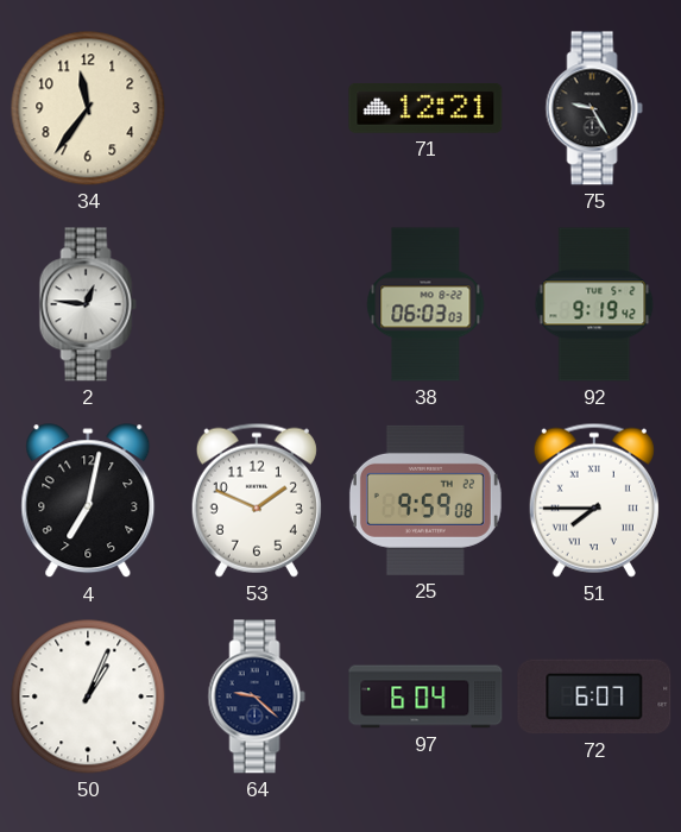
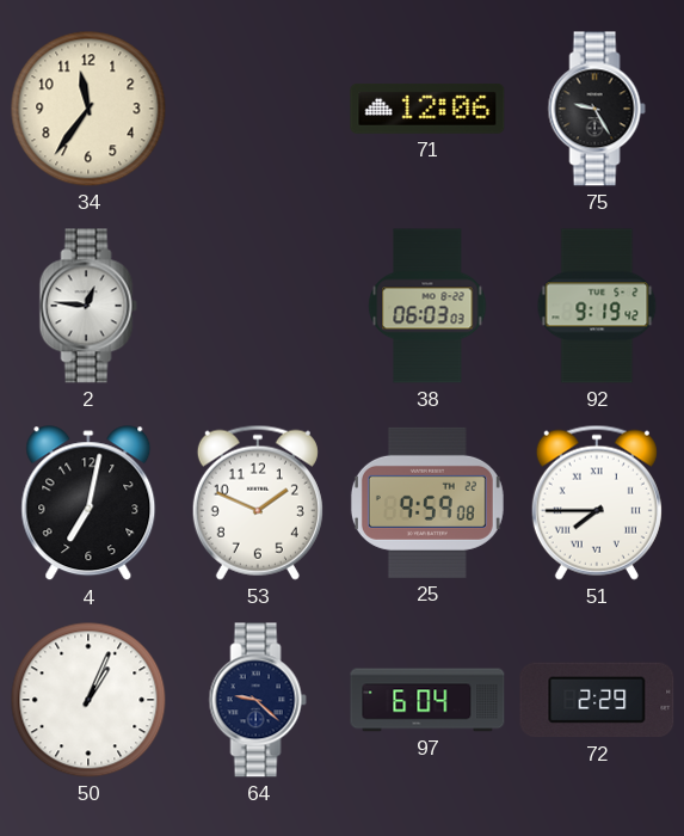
71: 12:21 -> 12:06
72: 6:07 -> 2:29
